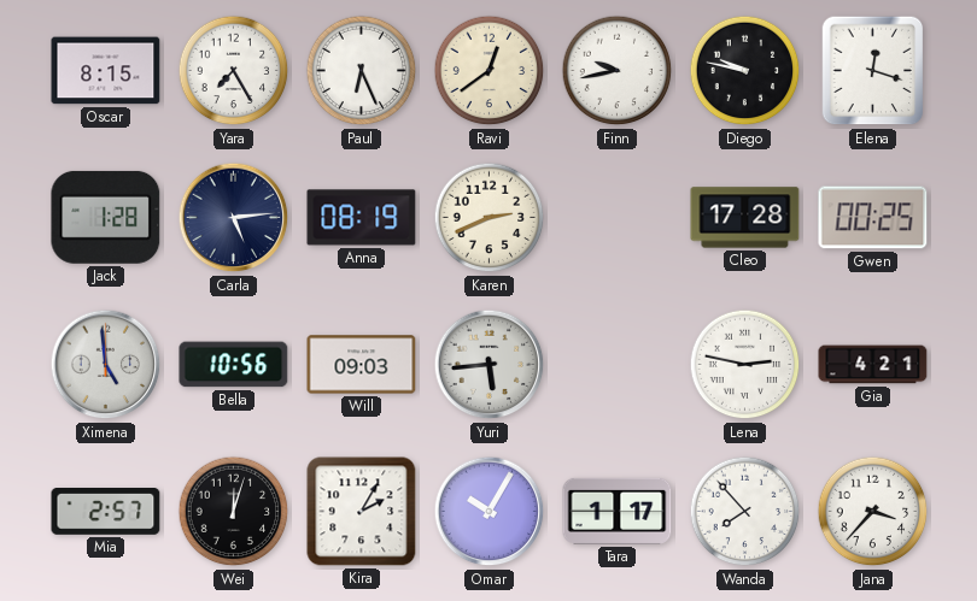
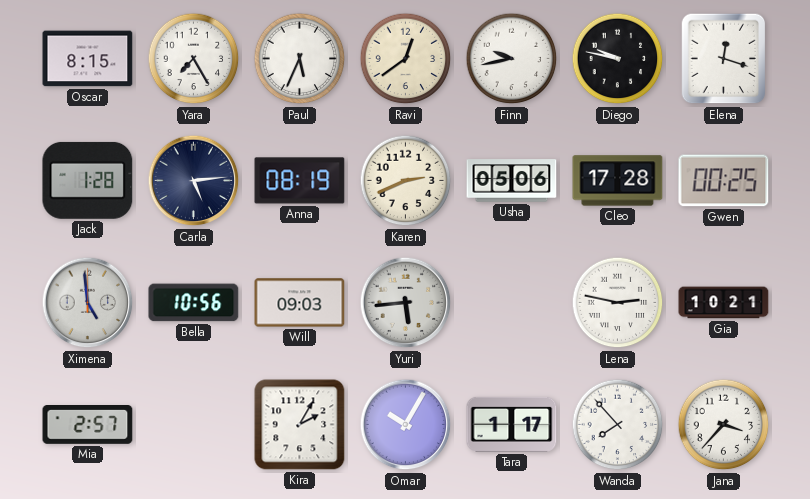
Paul: 6:26 -> 5:34
Usha: none -> 05:06
Gia: 4:21 -> 10:21
Wei: 12:03 -> none
